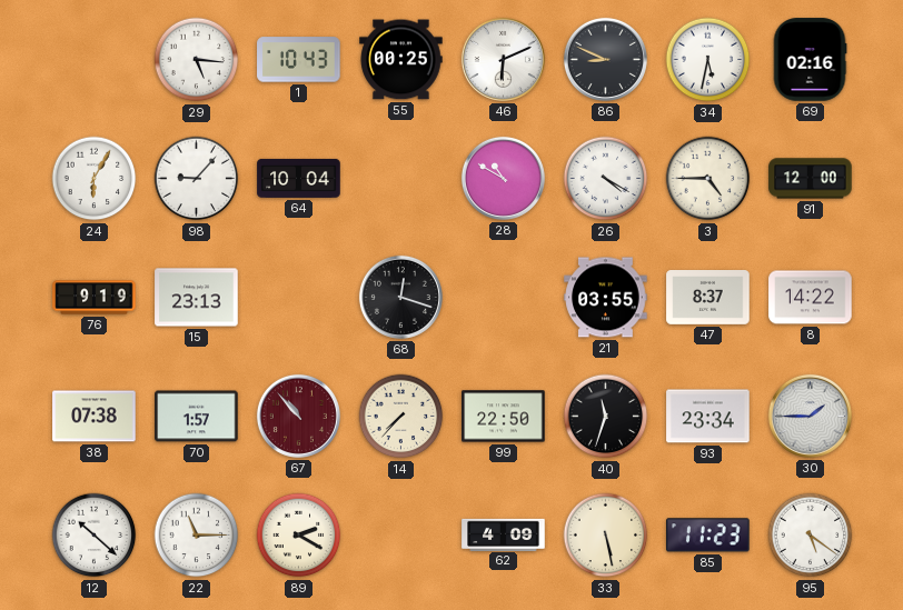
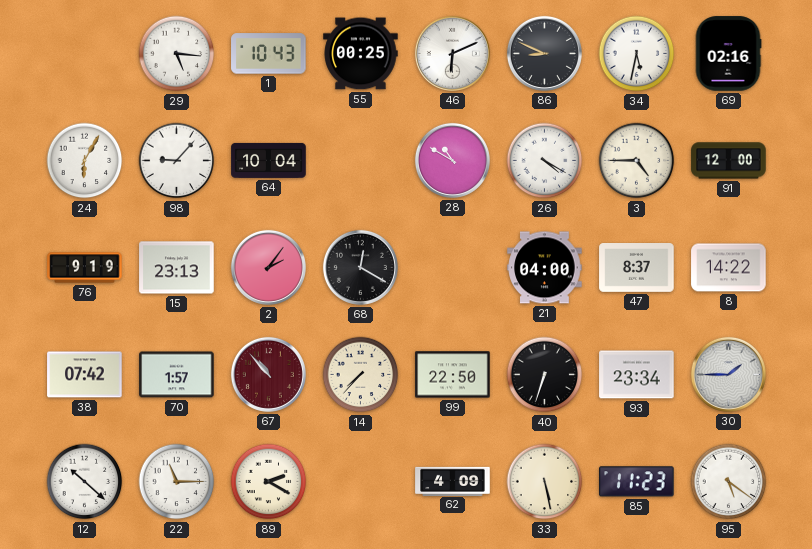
2: none -> 2:06
68: 12:18 -> 12:20
21: 03:55 -> 04:00
38: 07:38 -> 07:42
40: 11:33 -> 6:33
